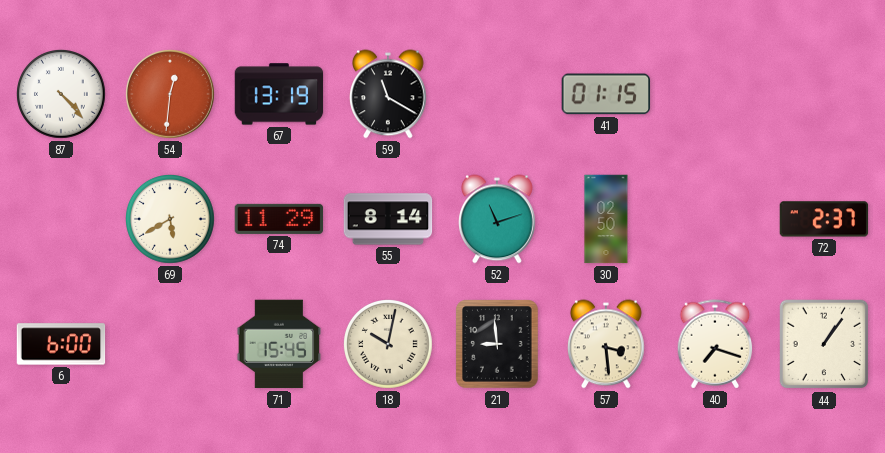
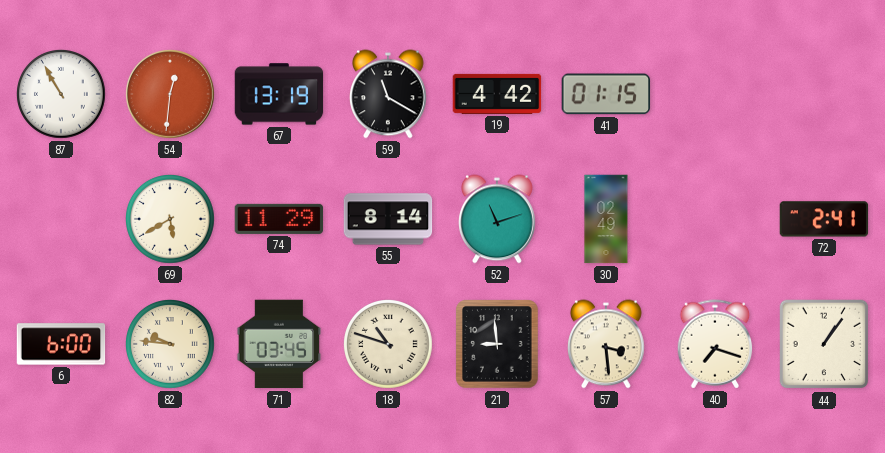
87: 4:23 -> 10:55
19: none -> 4:42
30: 02:50 -> 02:49
72: 2:37 -> 2:41
82: none -> 9:46
71: 15:45 -> 03:45
18: 10:02 -> 10:48
